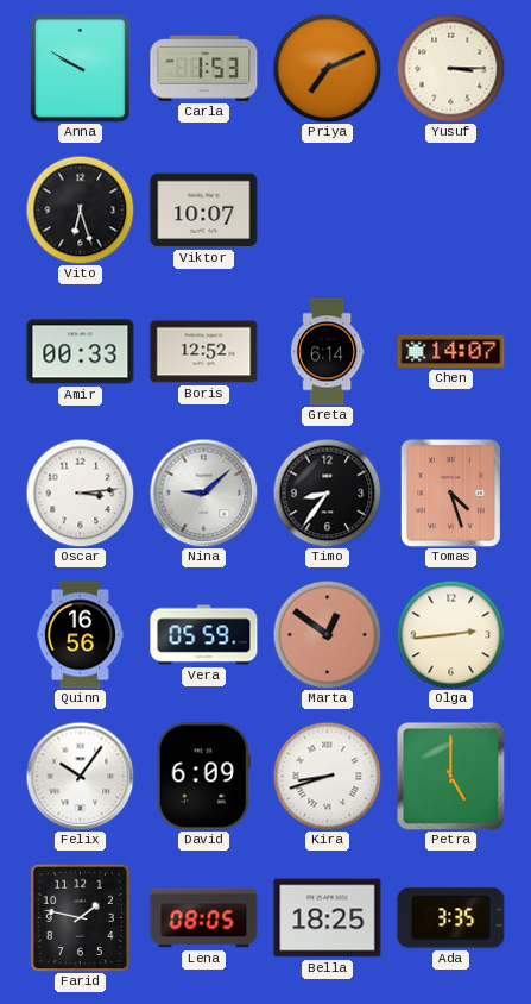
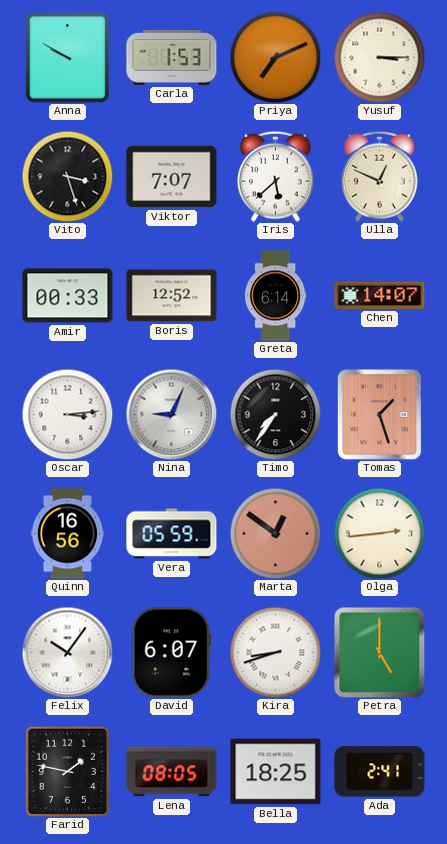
Vito: 6:27 -> 3:27
Viktor: 10:07 -> 7:07
Iris: none -> 5:38
Ulla: none -> 12:49
Nina: 9:08 -> 9:04
Timo: 8:36 -> 7:36
Tomas: 4:27 -> 1:27
David: 6:09 -> 6:07
Ada: 3:35 -> 2:41
